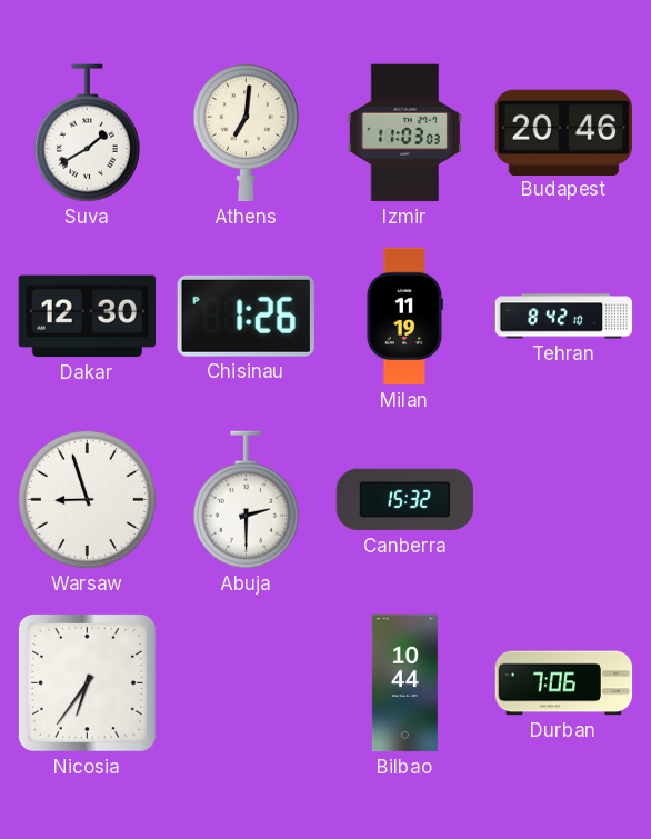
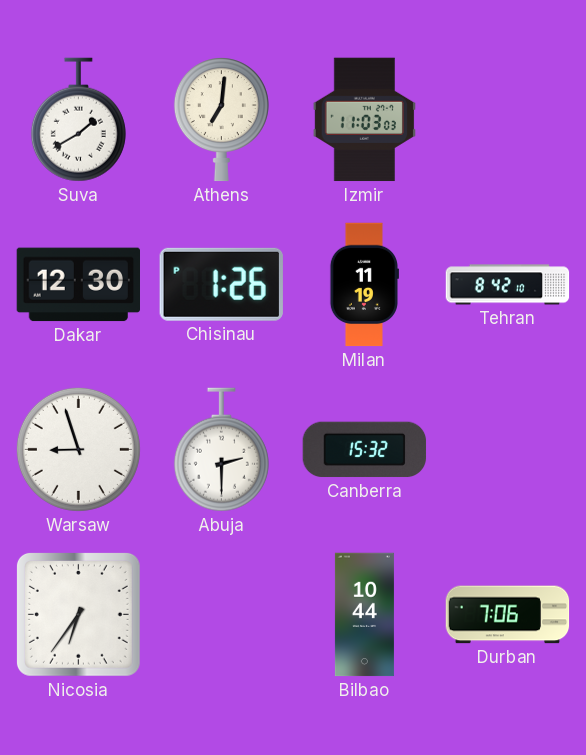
Budapest: 20:46 -> none
